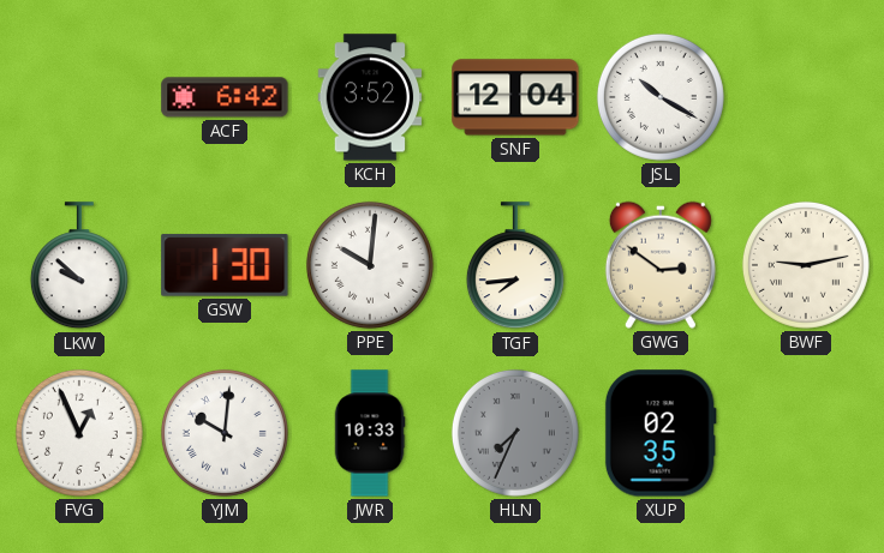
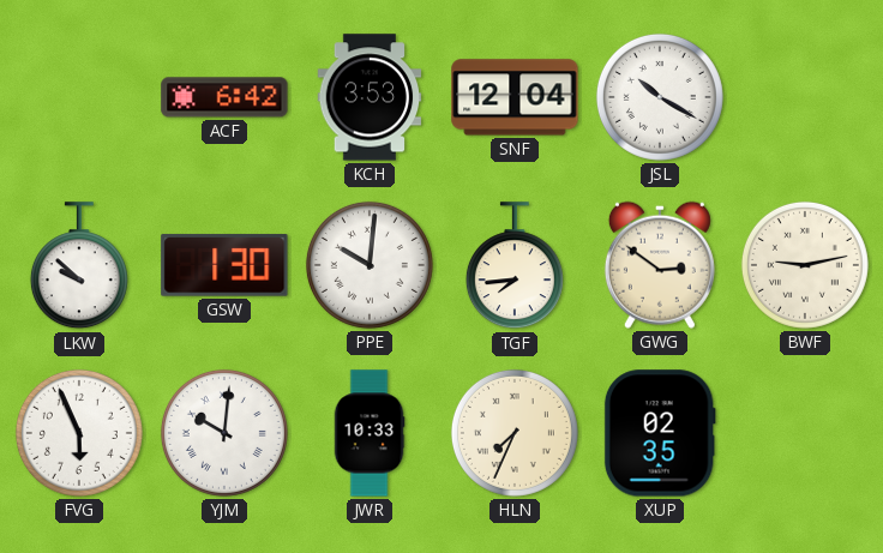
KCH: 3:52 -> 3:53
FVG: 12:56 -> 5:56
HLN dial: grey -> cream
